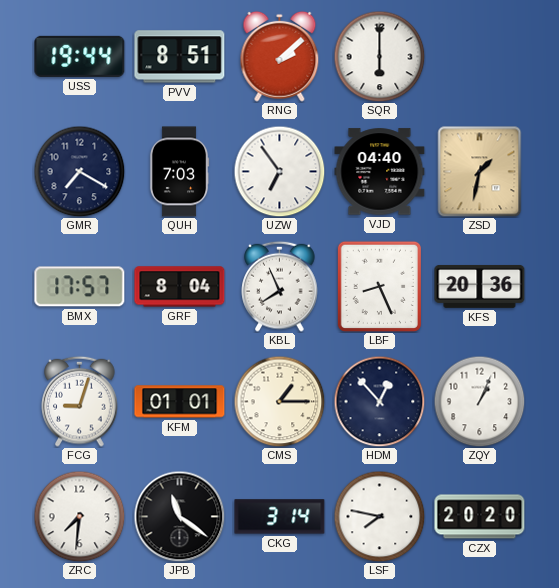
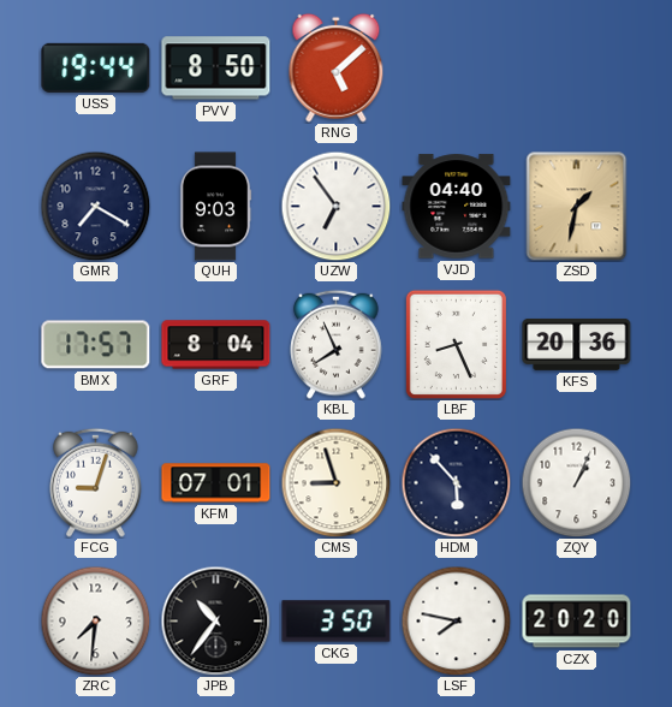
PVV: 8:51 -> 8:50
RNG: 2:08 -> 5:08
SQR: 6:00 -> none
QUH: 7:03 -> 9:03
KFM: 01:01 -> 07:01
CMS: 1:15 -> 8:57
HDM: 12:53 -> 5:53
JPB: 11:21 -> 10:36
CKG: 3:14 -> 3:50
